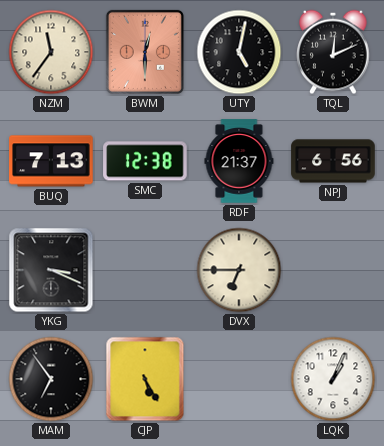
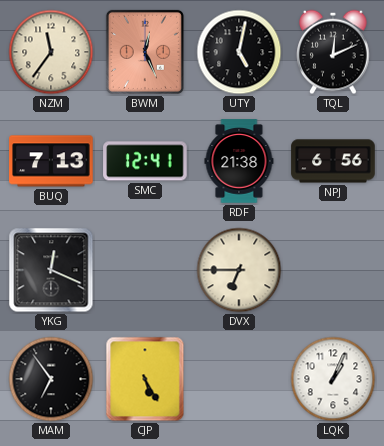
BWM: 12:30 -> 12:26
SMC: 12:38 -> 12:41
RDF: 21:37 -> 21:38
YKG: 3:19 -> 12:19
